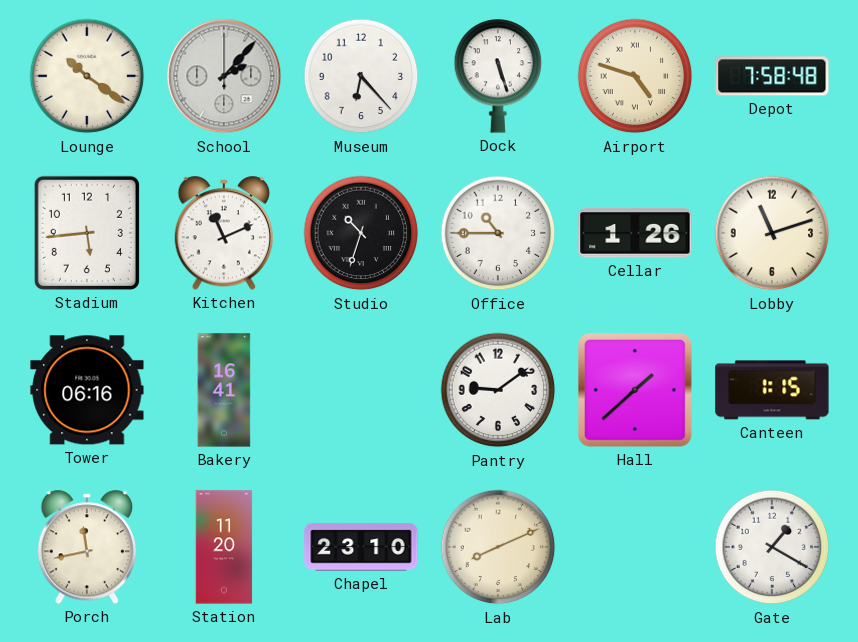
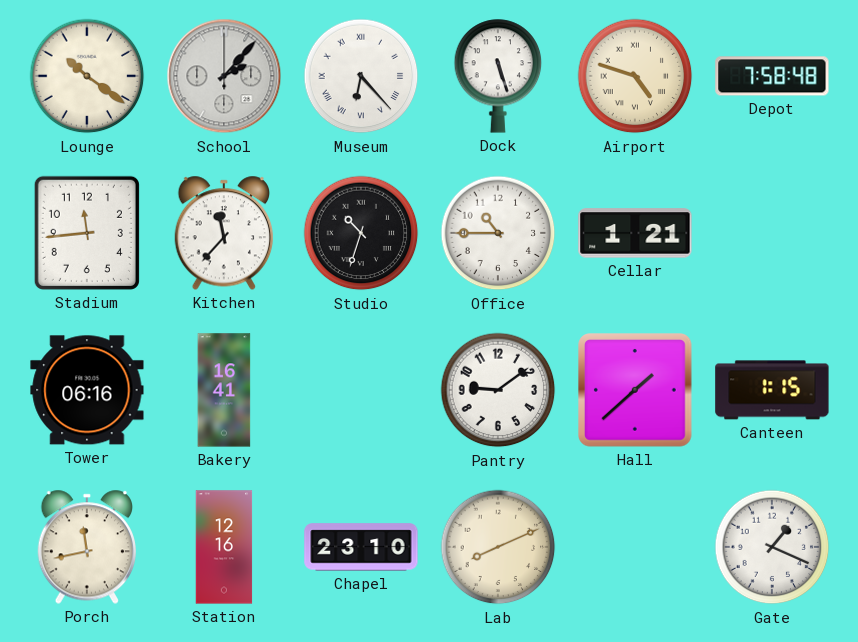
Museum numerals: Arabic -> Roman
Stadium: 5:44 -> 11:44
Kitchen: 11:11 -> 11:37
Cellar: 1:26 -> 1:21
Lobby: 11:12 -> none
Station: 11:20 -> 12:16
Gate: 1:20 -> 1:19
